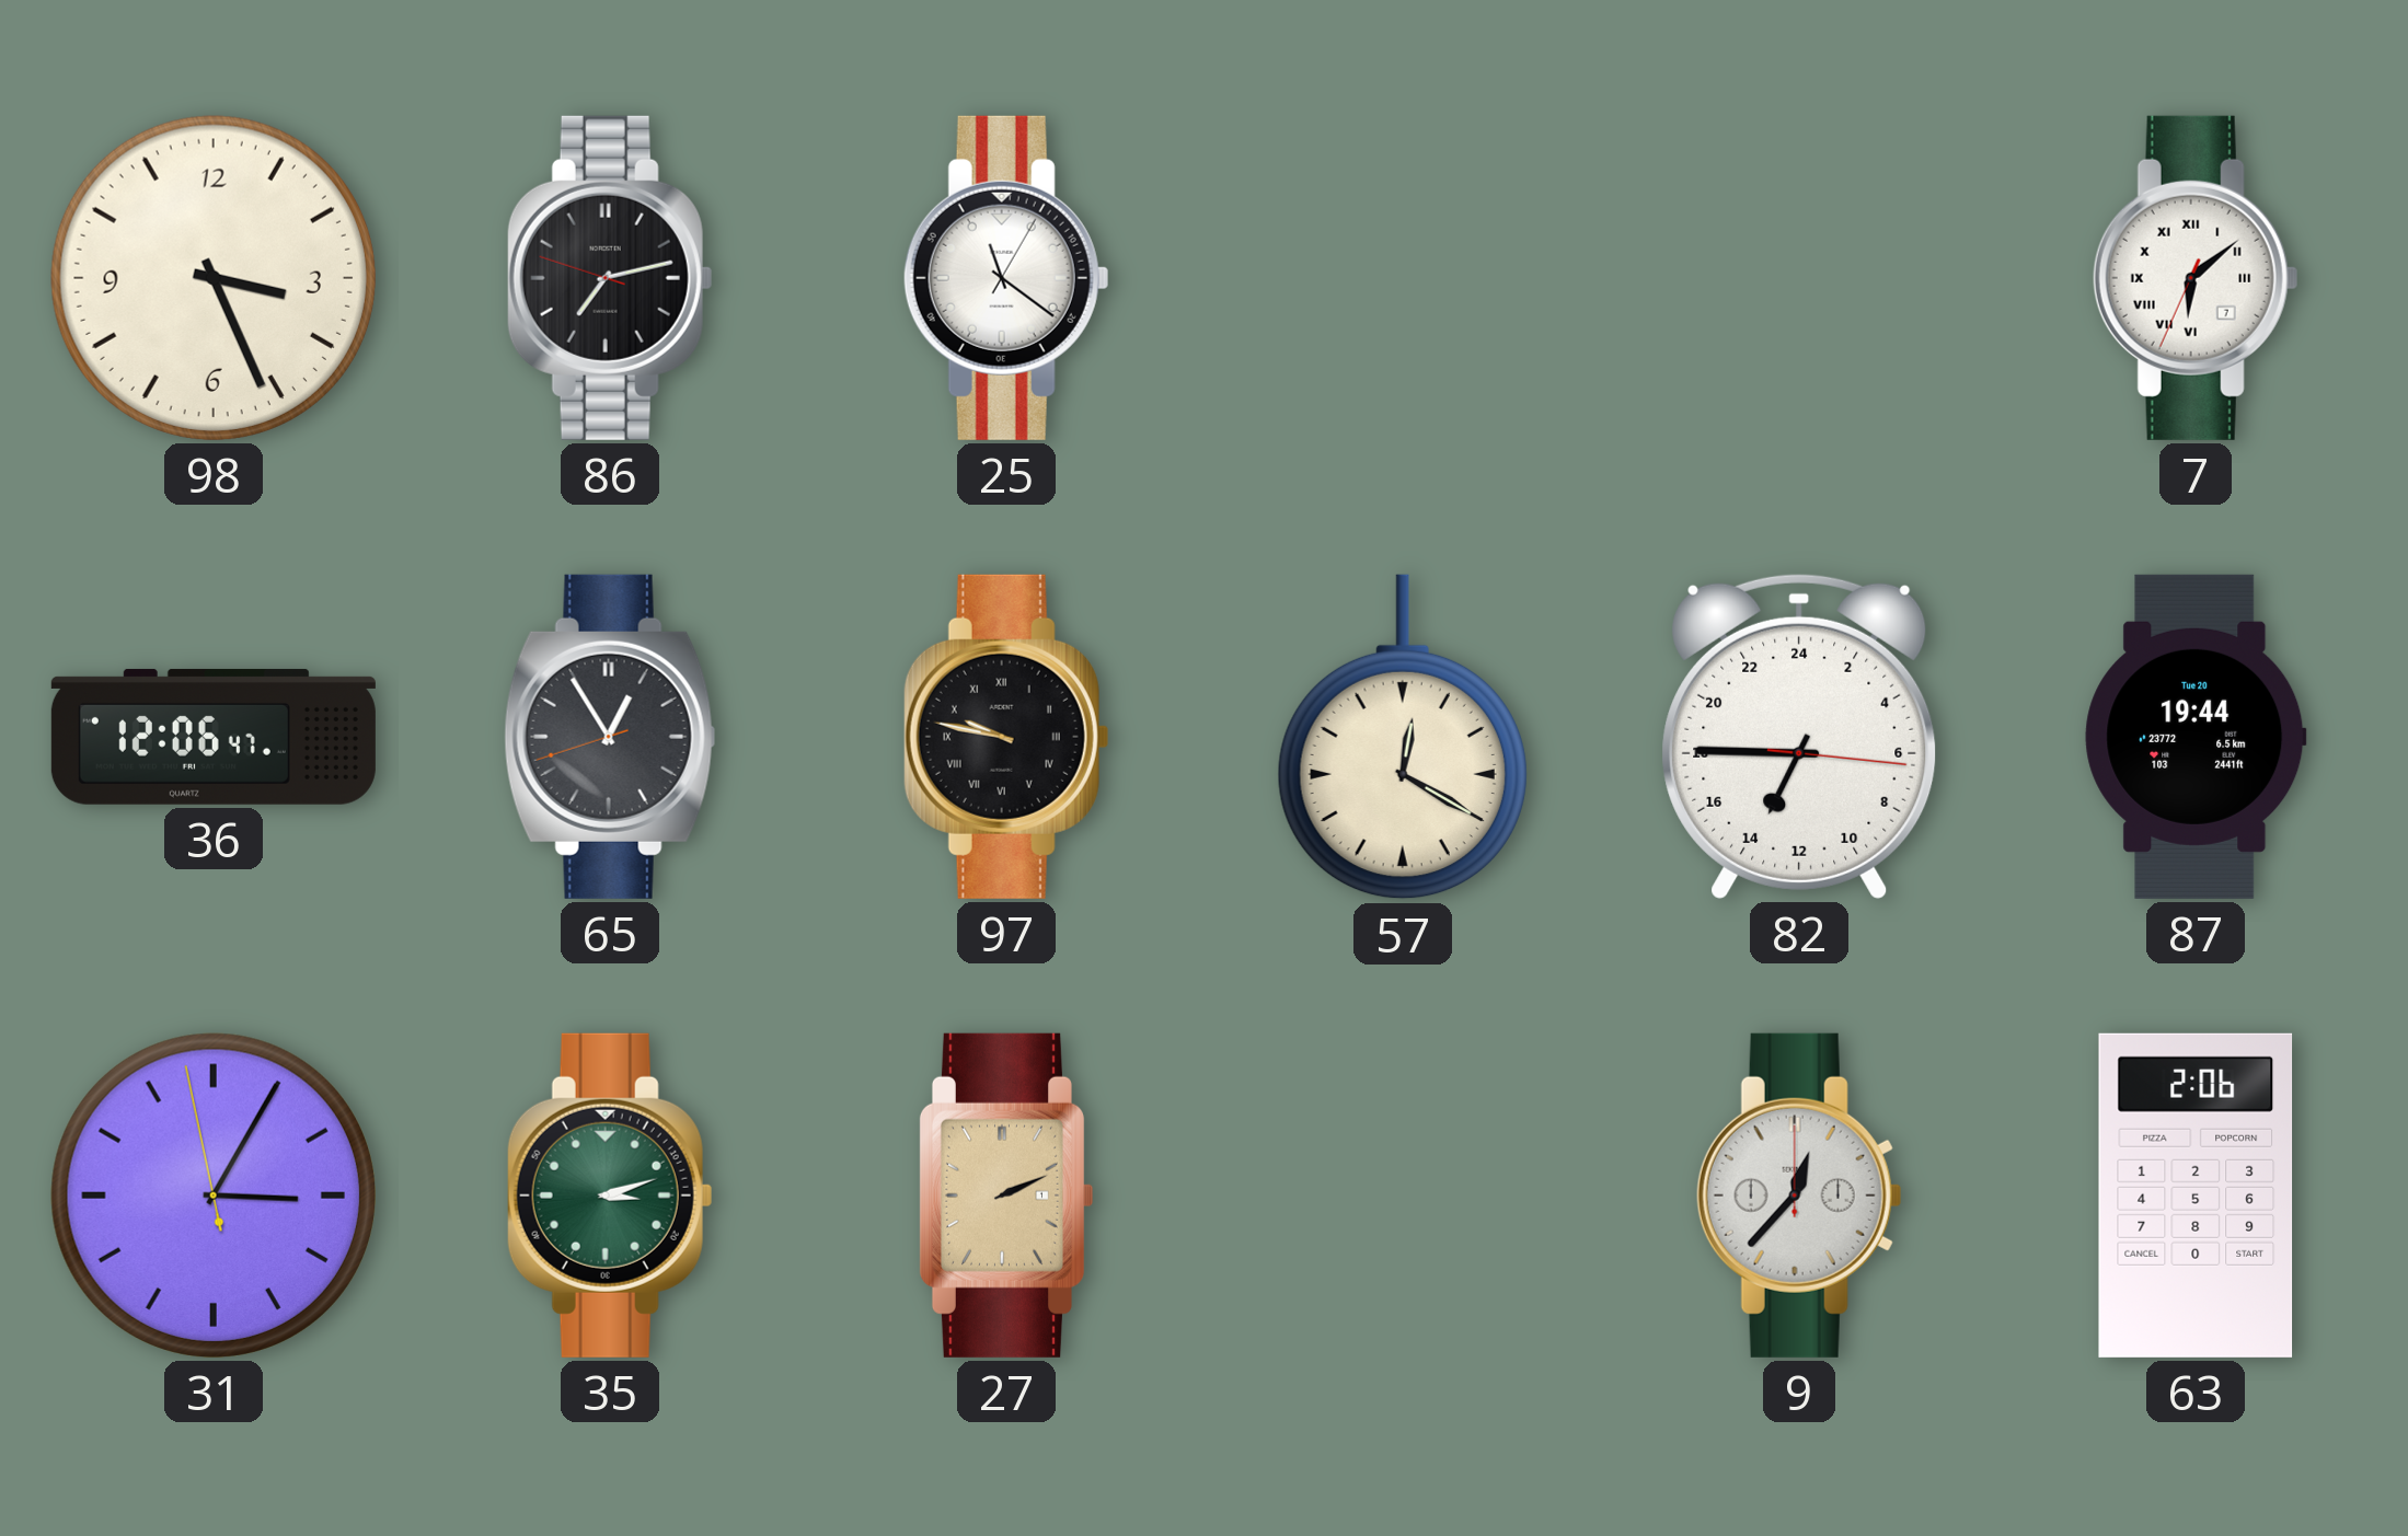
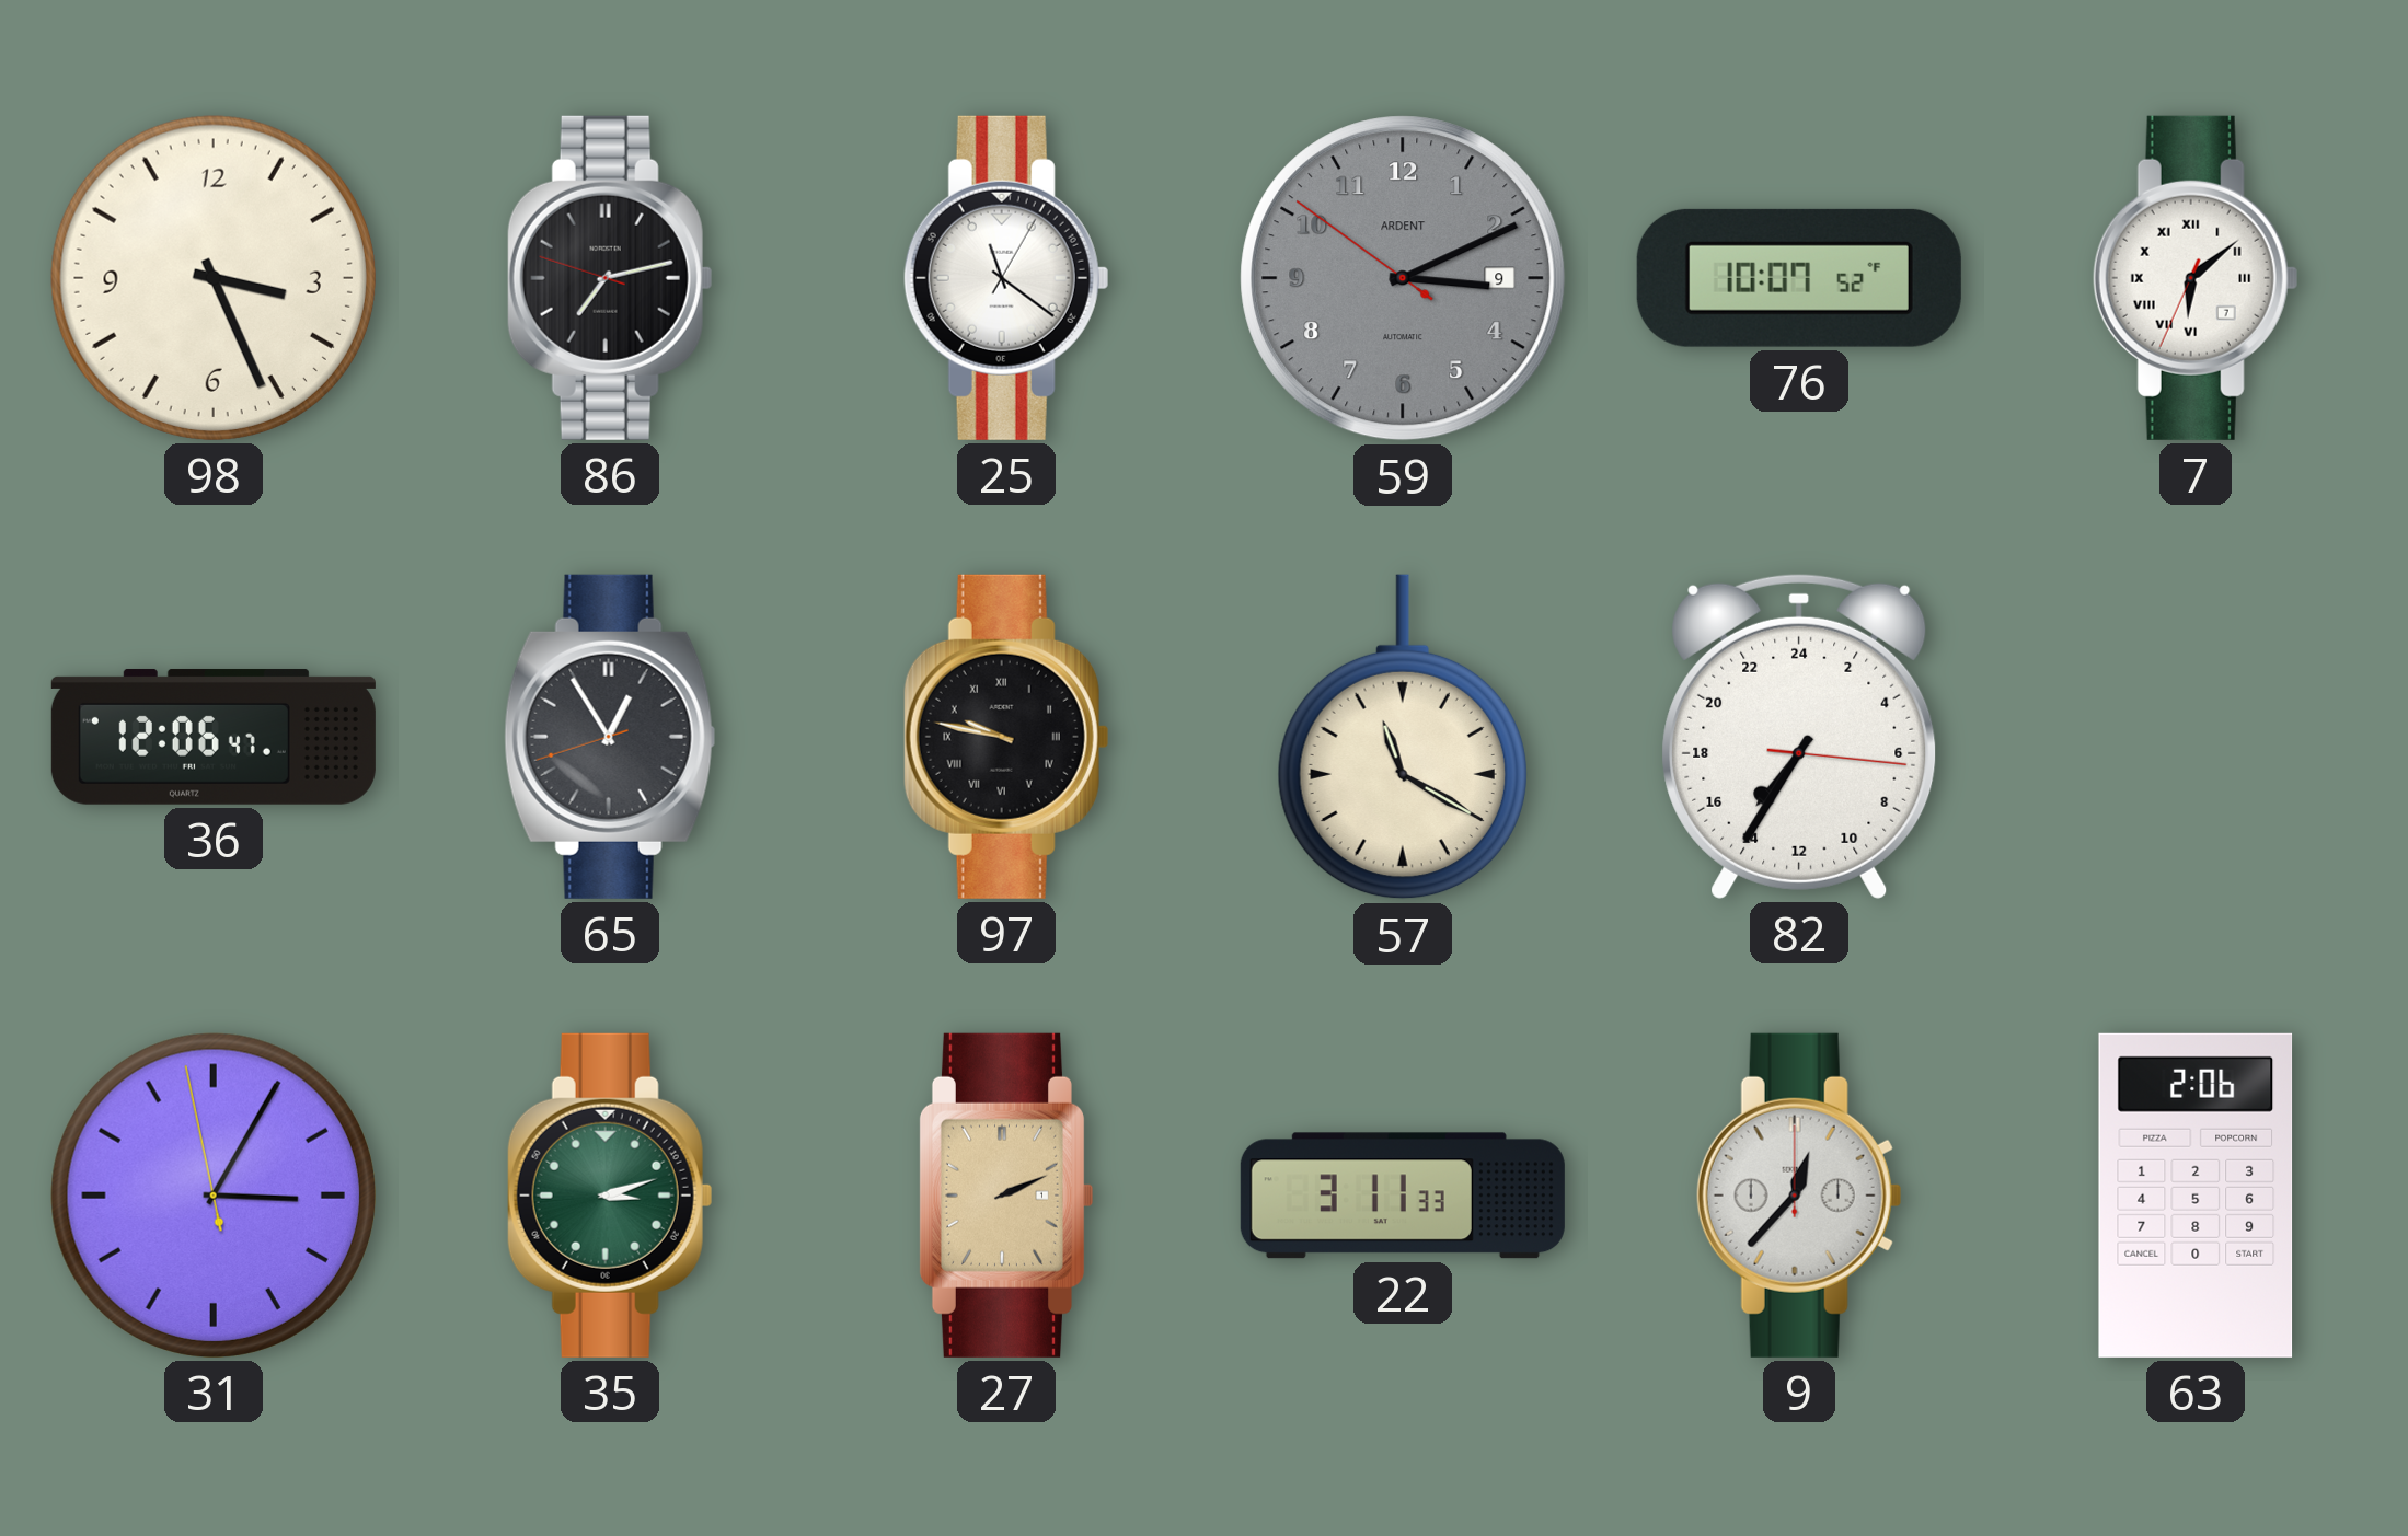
59: none -> 3:10
76: none -> 10:07
57: 12:20 -> 11:20
82: 13:45 -> 14:35
87: 19:44 -> none
22: none -> 3:11
